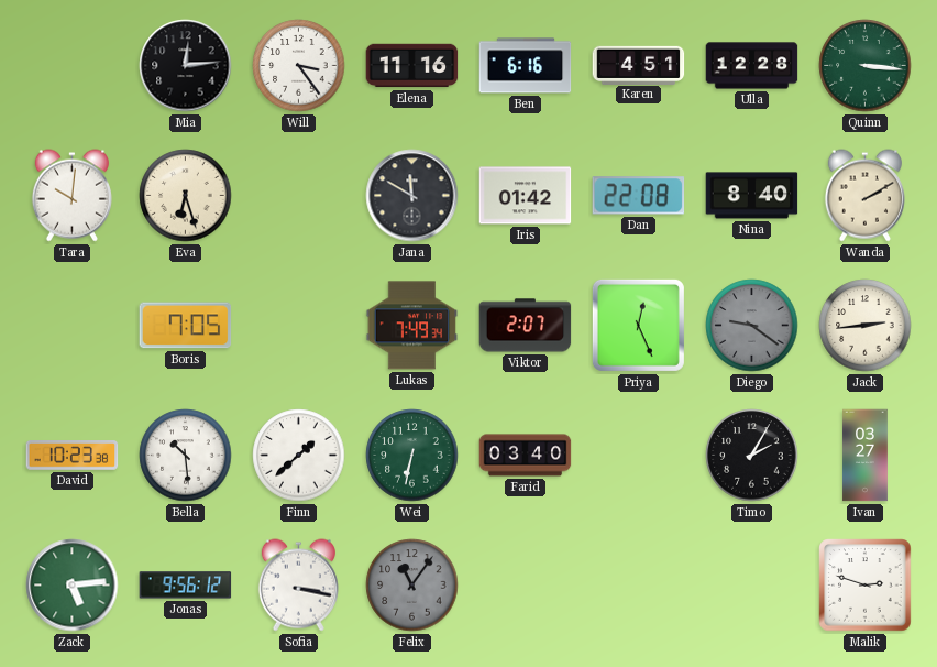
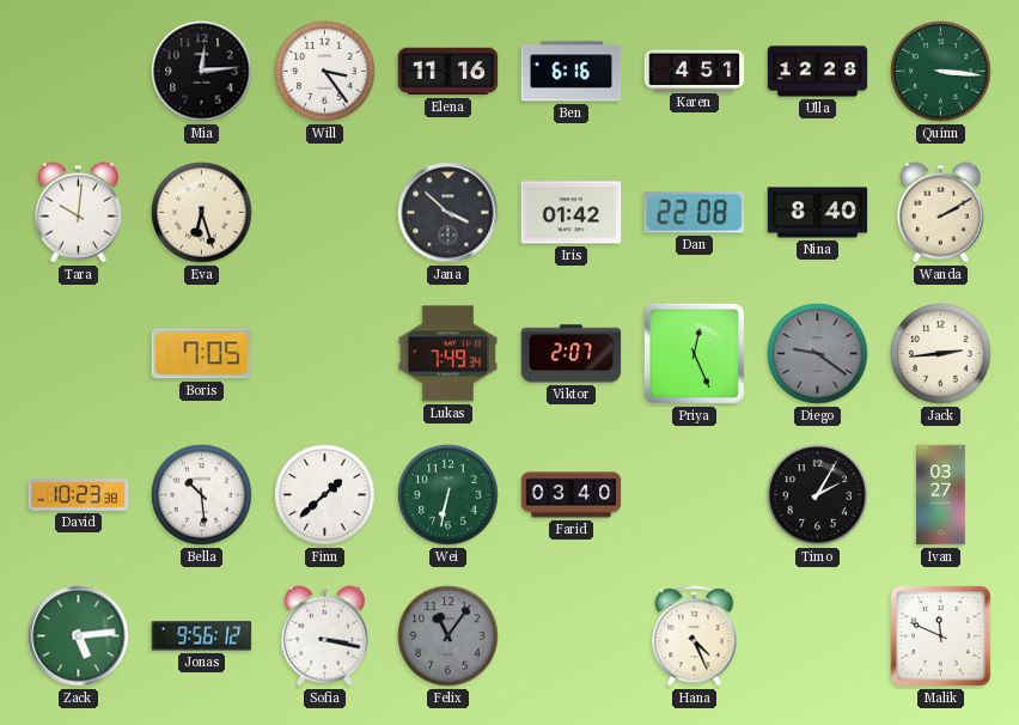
Jana: 11:50 -> 3:52
Hana: none -> 4:26
Malik: 2:48 -> 11:49
